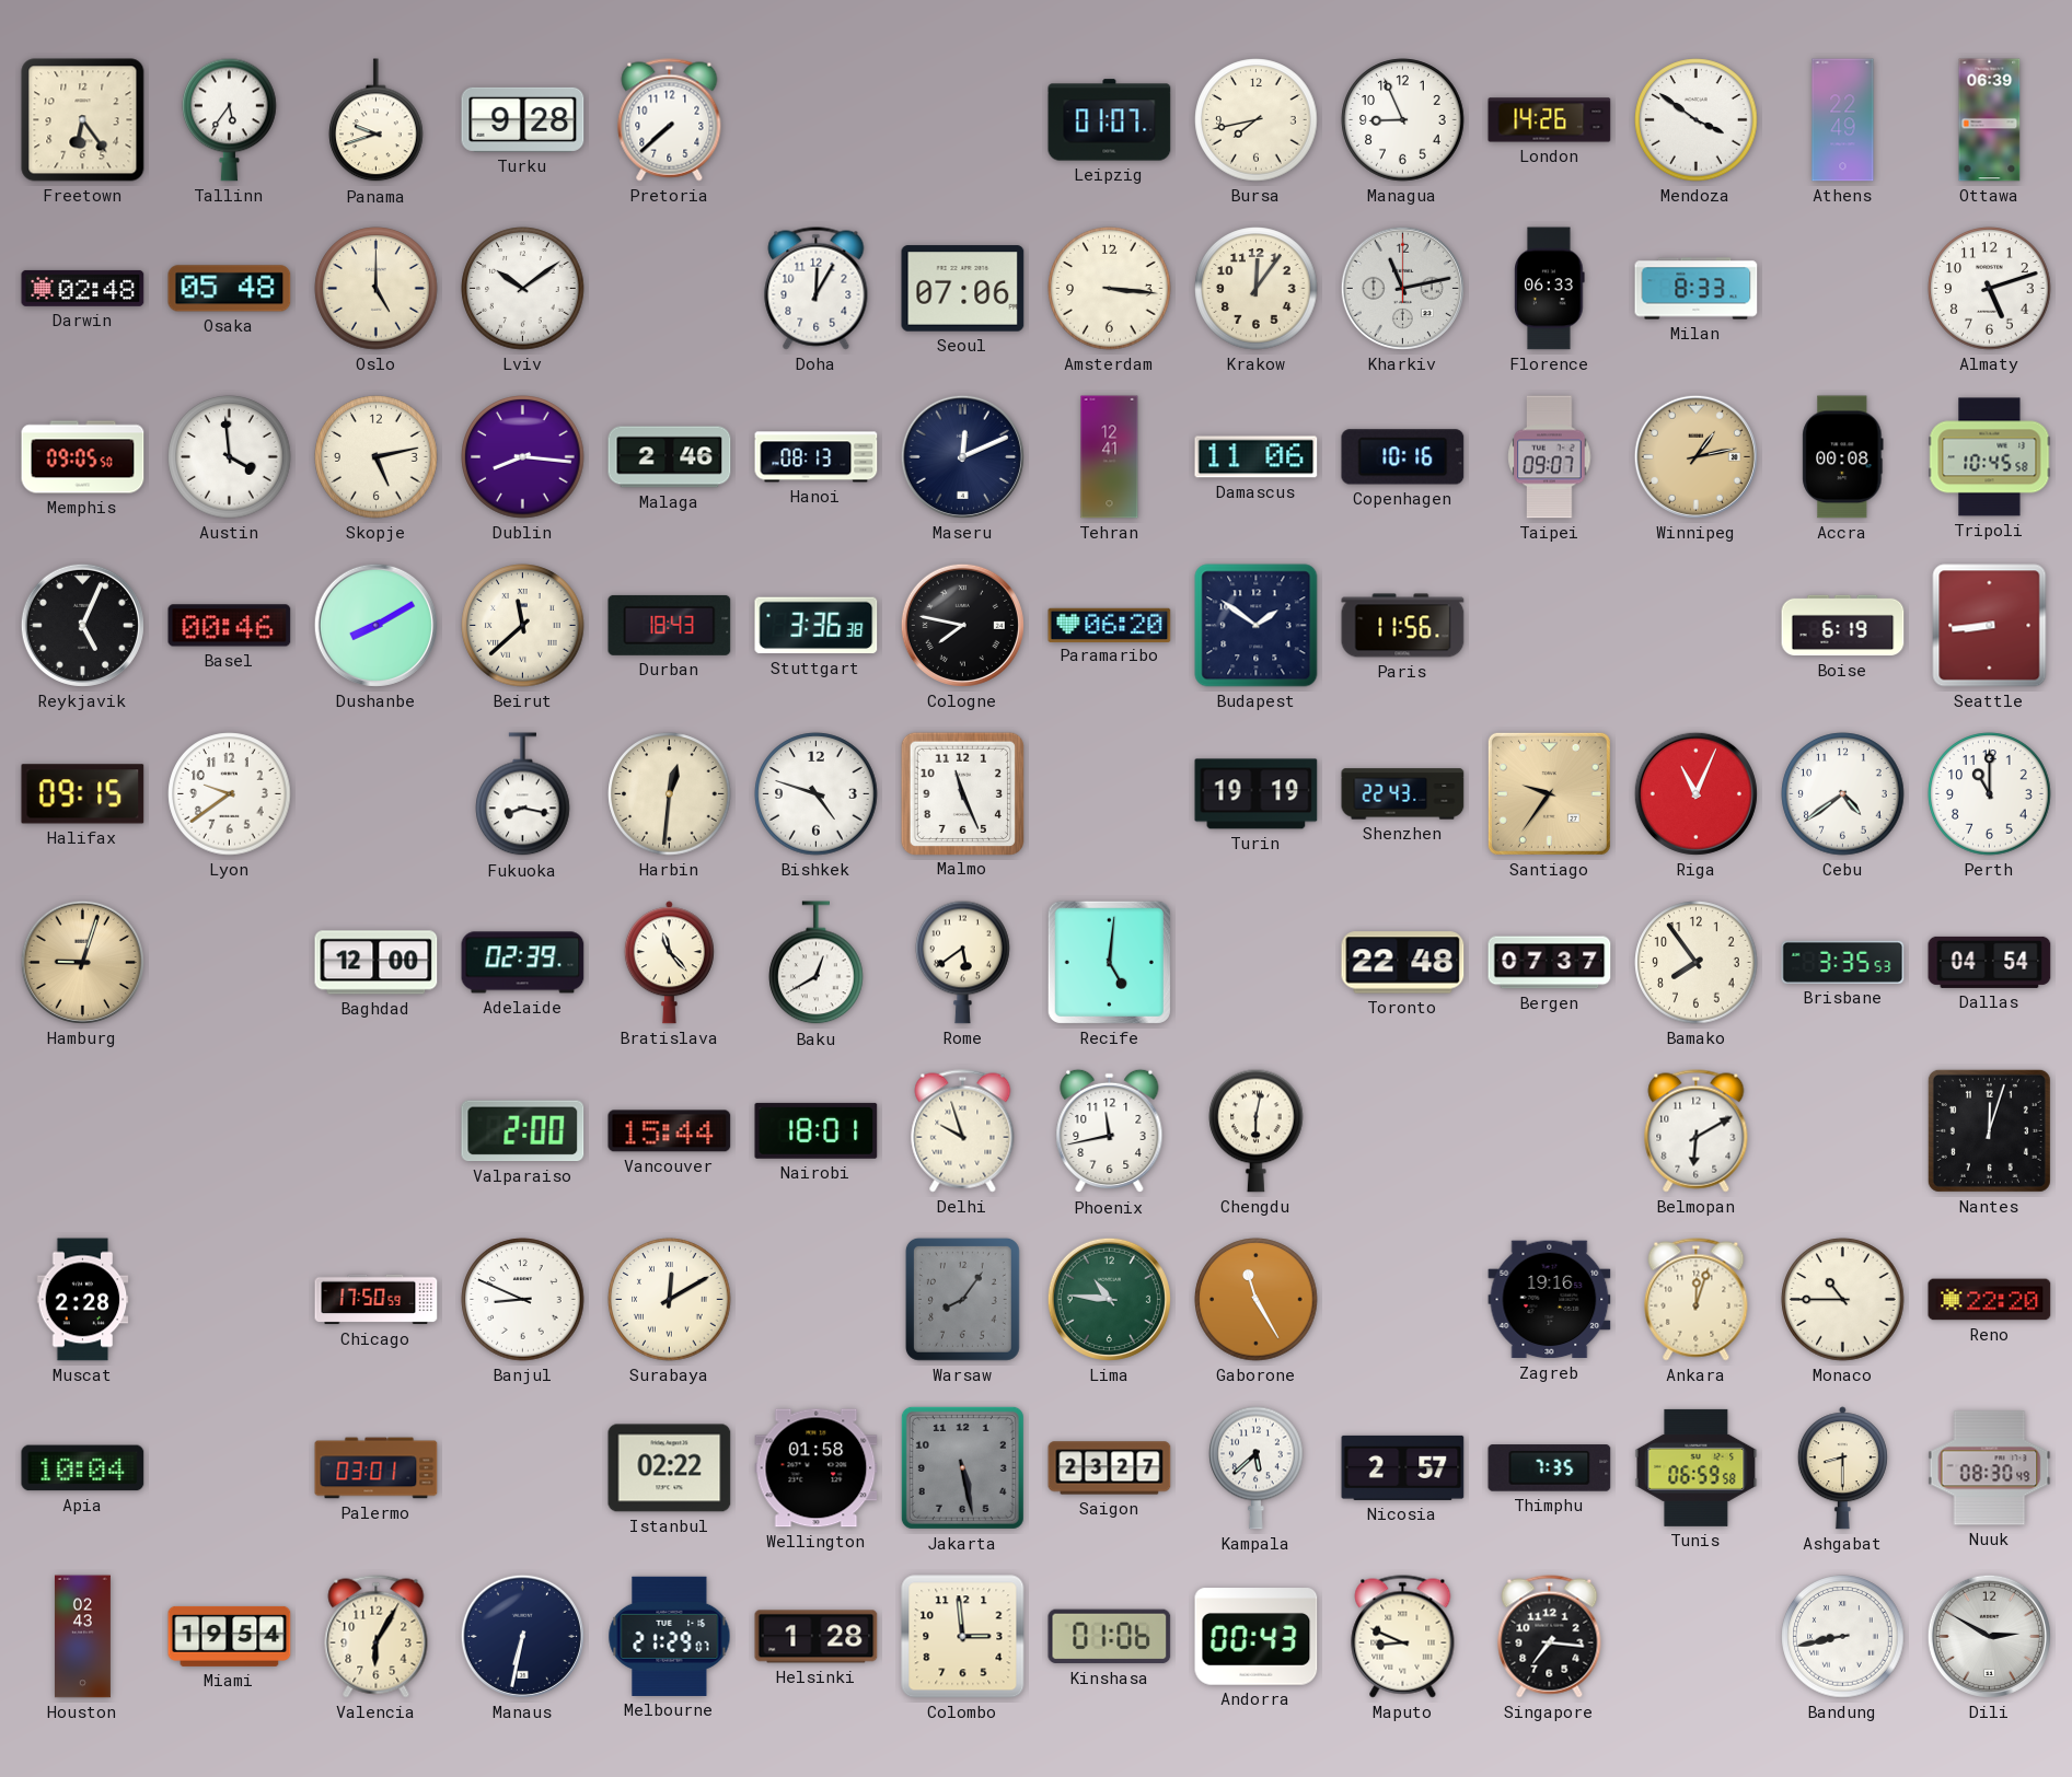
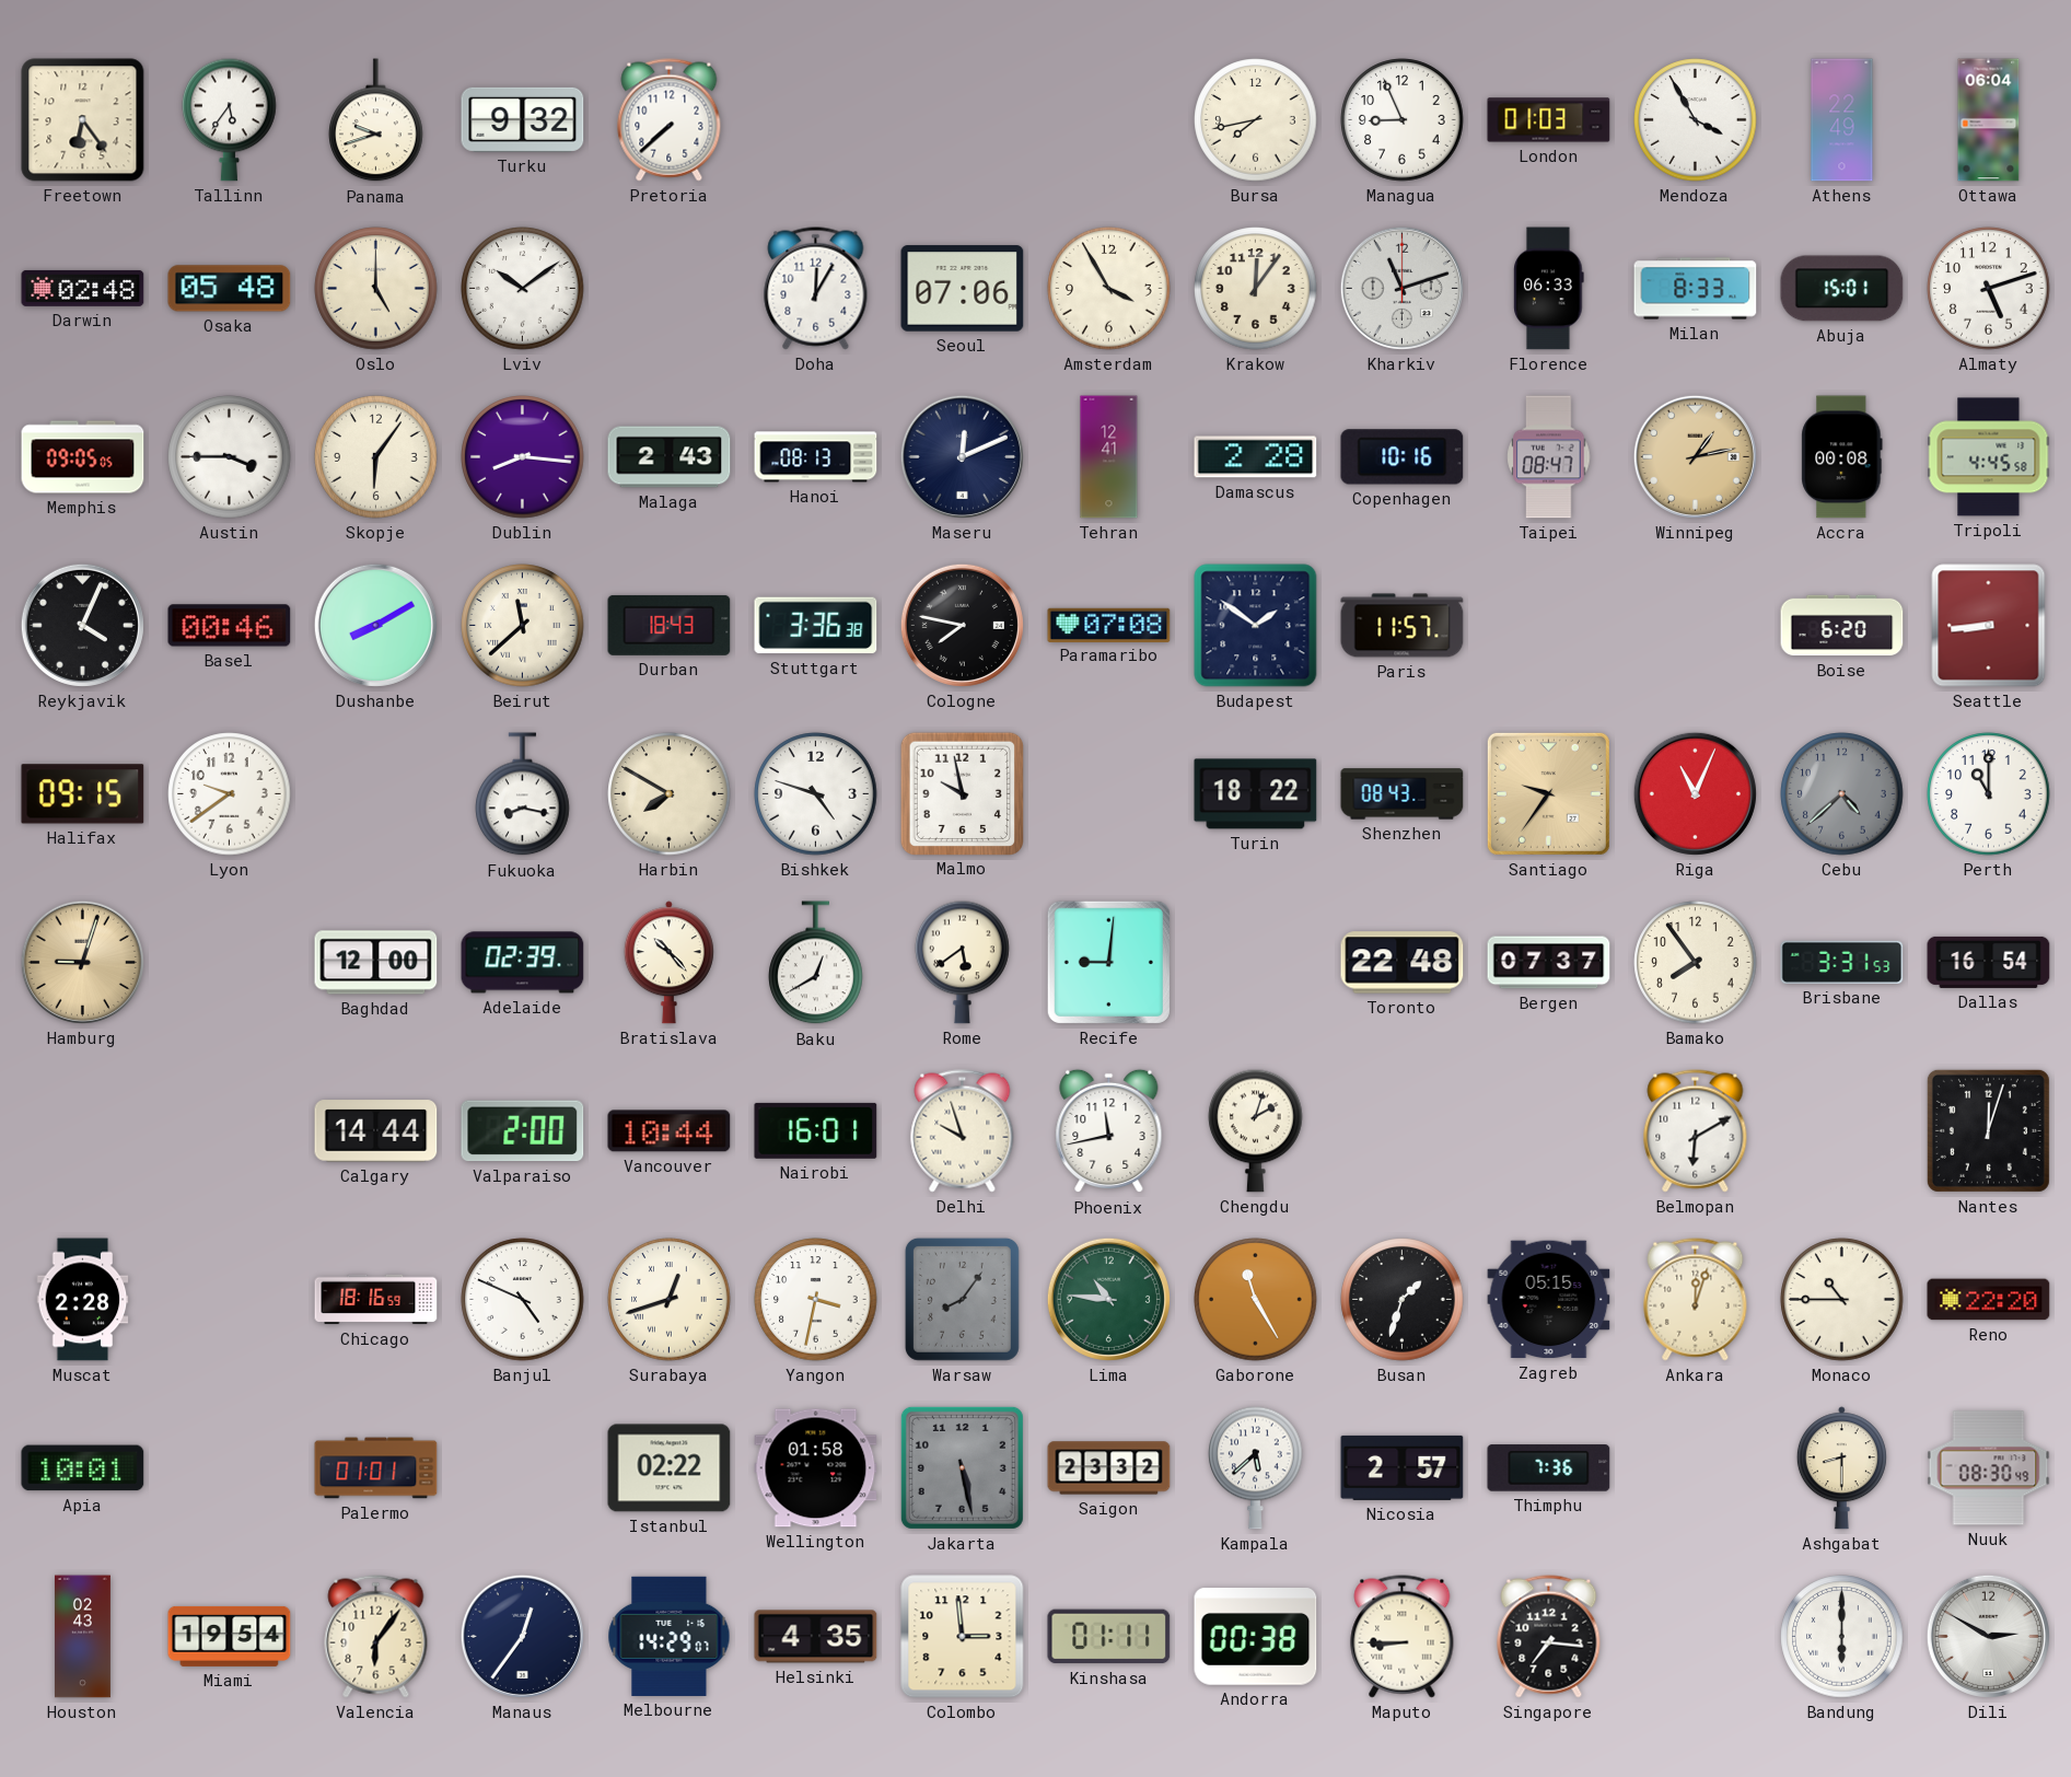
Turku: 9:28 -> 9:32
Leipzig: 01:07 -> none
London: 14:26 -> 01:03
Mendoza: 3:51 -> 3:55
Ottawa: 06:39 -> 06:04
Amsterdam: 3:16 -> 3:55
Kharkiv: 11:13 -> 11:12
Abuja: none -> 15:01
Memphis: 09:05:50 -> 09:05:05
Austin: 3:59 -> 3:45
Skopje: 5:13 -> 6:06
Malaga: 2:46 -> 2:43
Damascus: 11:06 -> 2:28
Taipei: 09:07 -> 08:47
Tripoli: 10:45 -> 4:45
Reykjavik: 5:04 -> 4:04
Paramaribo: 06:20 -> 07:08
Paris: 11:56 -> 11:57
Boise: 6:19 -> 6:20
Harbin: 12:31 -> 7:50
Malmo: 11:26 -> 9:58
Turin: 19:19 -> 18:22
Shenzhen: 22:43 -> 08:43
Cebu: 4:39 -> 4:38
Cebu dial: white -> grey
Bratislava: 11:23 -> 10:23
Recife: 5:01 -> 9:01
Brisbane: 3:35 -> 3:31
Dallas: 04:54 -> 16:54
Calgary: none -> 14:44
Vancouver: 15:44 -> 10:44
Nairobi: 18:01 -> 16:01
Chengdu: 6:02 -> 2:03
Chicago: 17:50 -> 18:16
Banjul: 8:49 -> 4:49
Surabaya: 12:10 -> 12:42
Yangon: none -> 3:32
Busan: none -> 1:33
Zagreb: 19:16 -> 05:15
Apia: 10:04 -> 10:01
Palermo: 03:01 -> 01:01
Saigon: 23:27 -> 23:32
Thimphu: 7:35 -> 7:36
Tunis: 06:59 -> none
Valencia: 6:05 -> 6:06
Manaus: 6:32 -> 12:36
Melbourne: 21:29 -> 14:29
Helsinki: 1:28 -> 4:35
Kinshasa: 01:06 -> 01:11
Andorra: 00:43 -> 00:38
Maputo: 8:49 -> 8:45
Bandung: 8:43 -> 6:00
